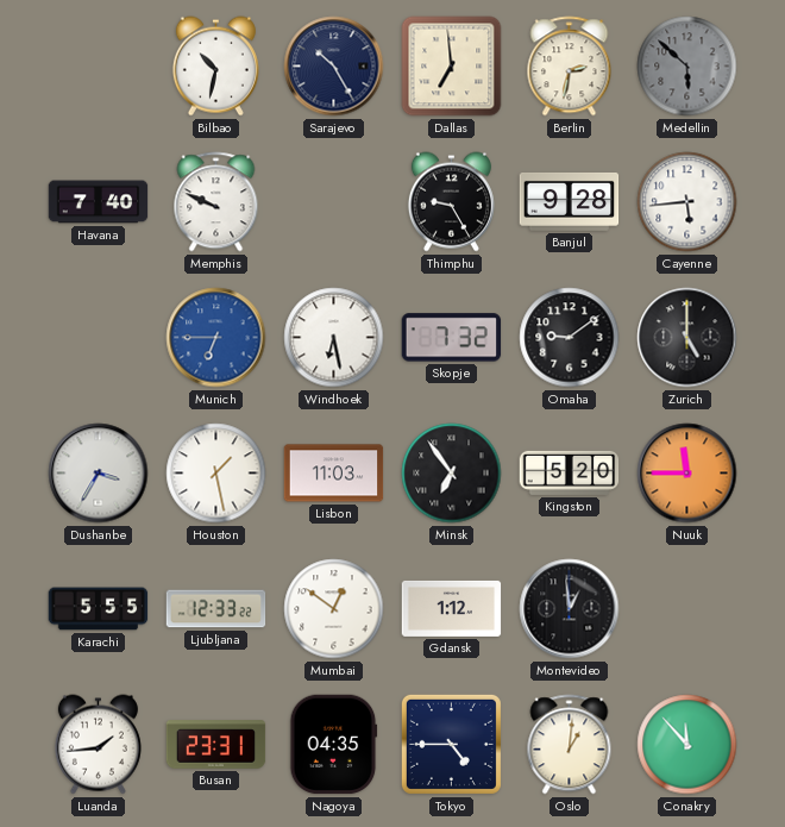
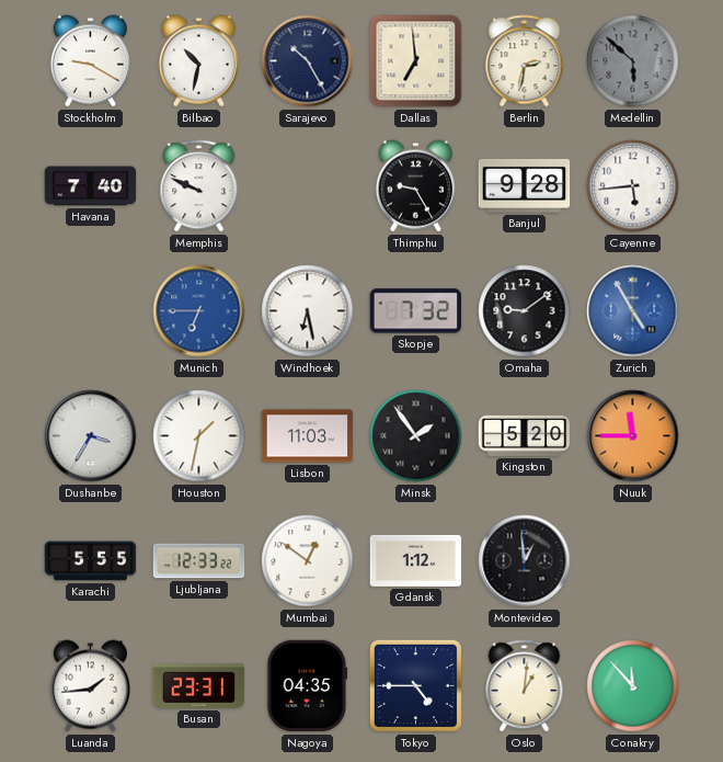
Stockholm: none -> 9:20
Zurich: 5:00 -> 4:55
Zurich dial: black -> blue
Houston: 1:28 -> 1:32
Minsk: 6:54 -> 1:54
